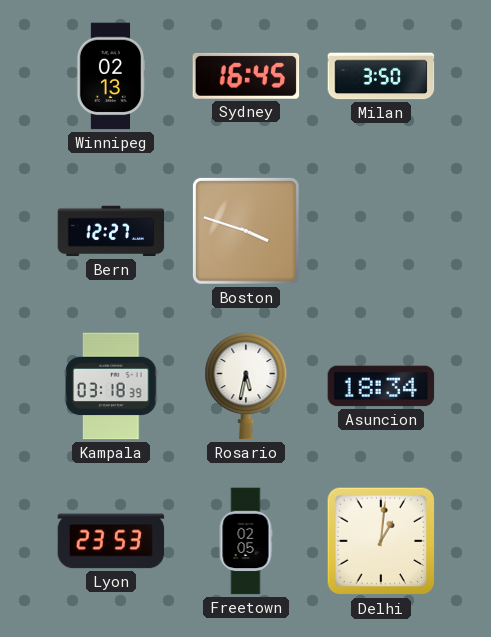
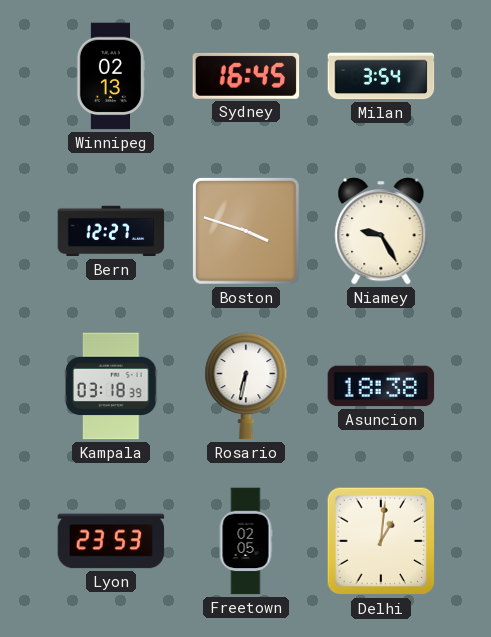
Milan: 3:50 -> 3:54
Niamey: none -> 9:25
Rosario: 5:32 -> 6:32
Asuncion: 18:34 -> 18:38
